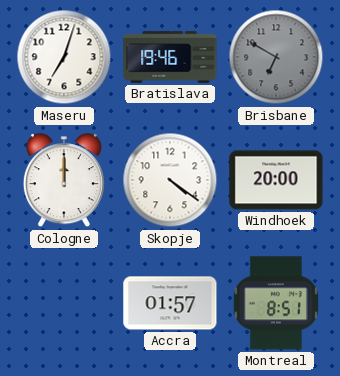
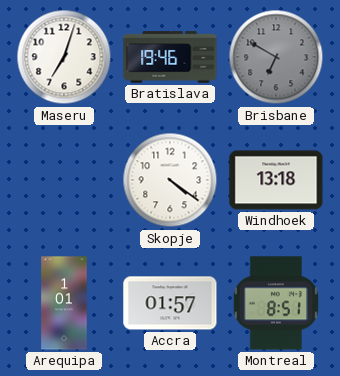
Cologne: 12:00 -> none
Windhoek: 20:00 -> 13:18
Arequipa: none -> 1:01
